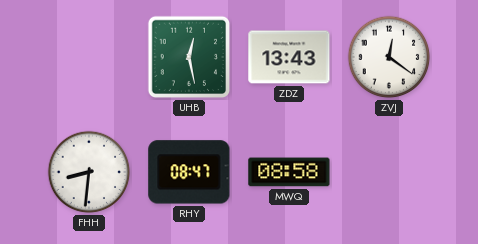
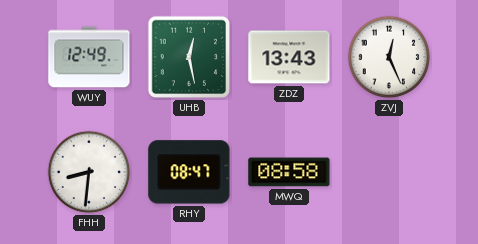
WUY: none -> 12:49
ZVJ: 12:21 -> 12:26
